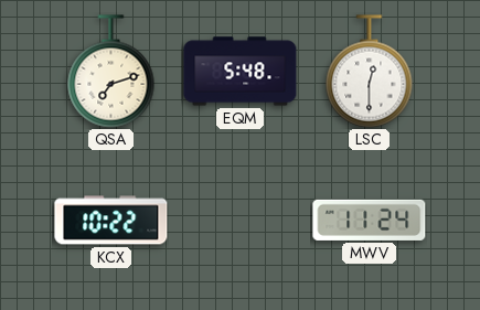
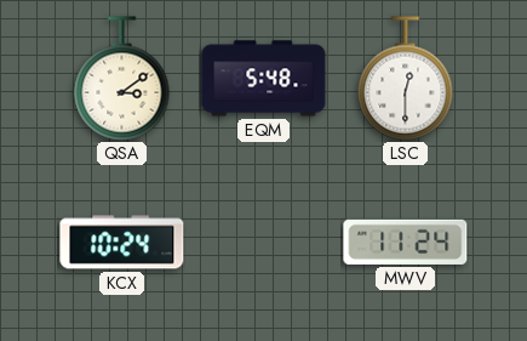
QSA: 7:12 -> 3:09
KCX: 10:22 -> 10:24
